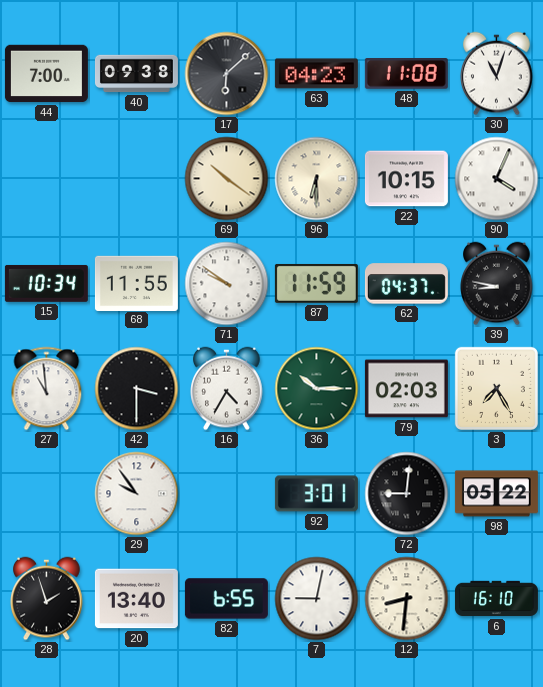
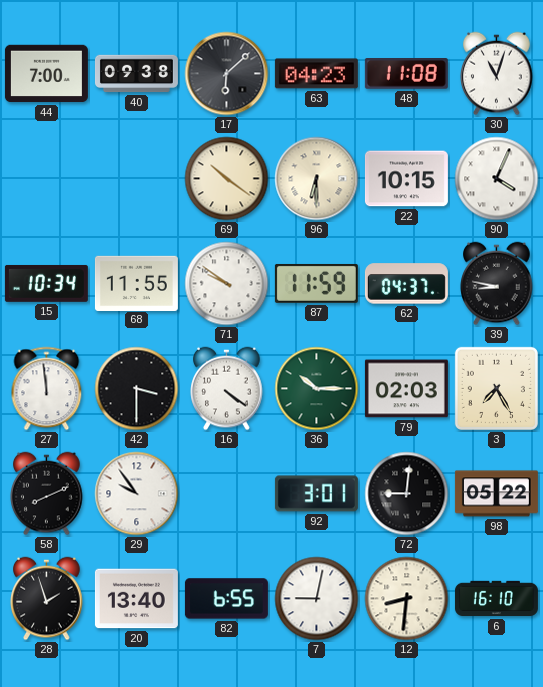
27: 10:59 -> 11:59
16: 4:35 -> 4:21
58: none -> 8:11
